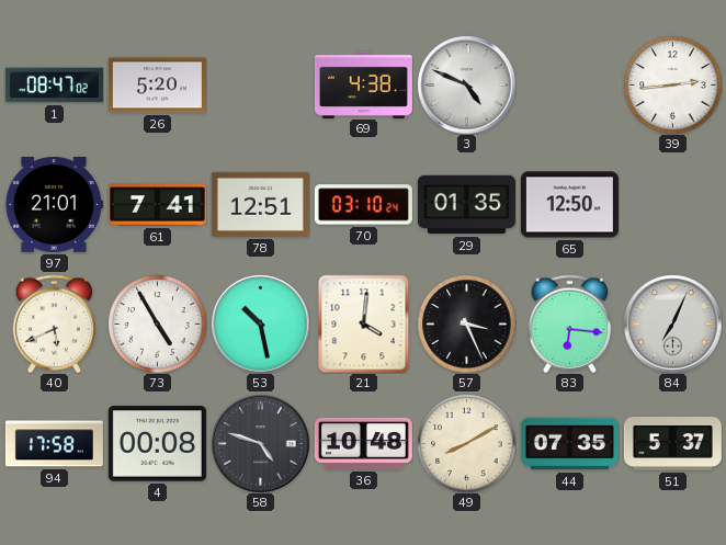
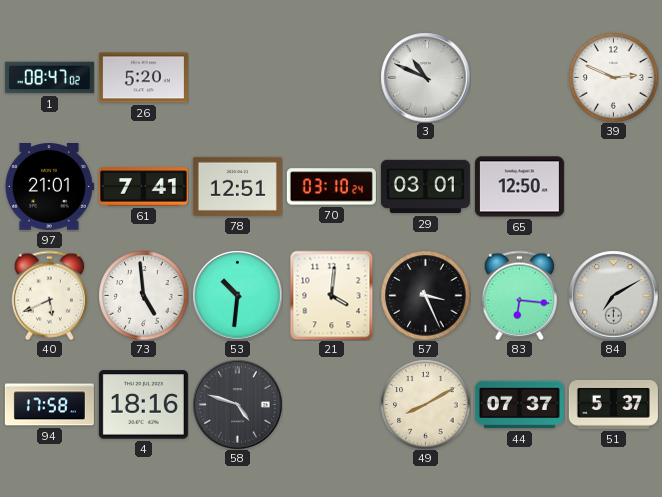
69: 4:38 -> none
3: 4:49 -> 10:49
39: 2:44 -> 2:49
29: 01:35 -> 03:01
73: 4:55 -> 4:59
53: 10:28 -> 10:31
84: 7:04 -> 7:10
4: 00:08 -> 18:16
36: 10:48 -> none
44: 07:35 -> 07:37
